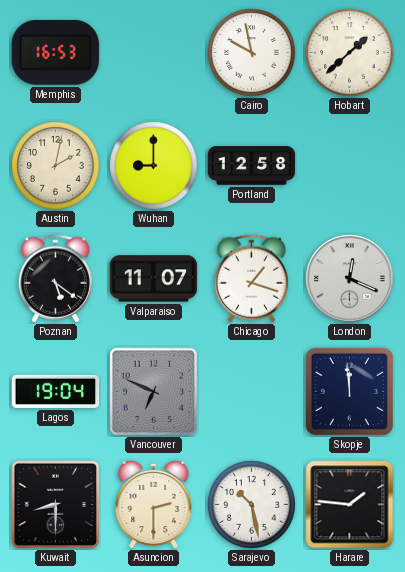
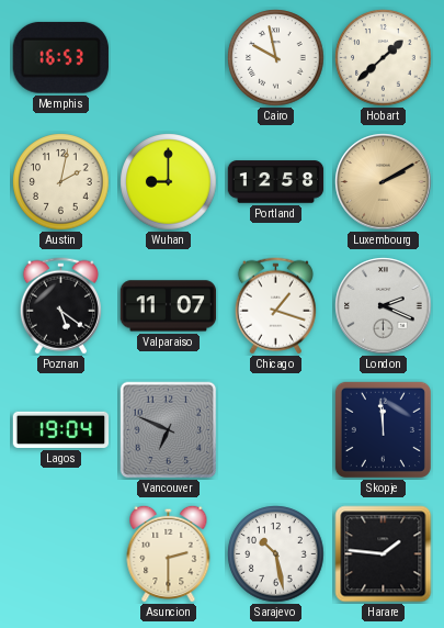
Luxembourg: none -> 2:10
London: 12:19 -> 2:19
Kuwait: 8:30 -> none
